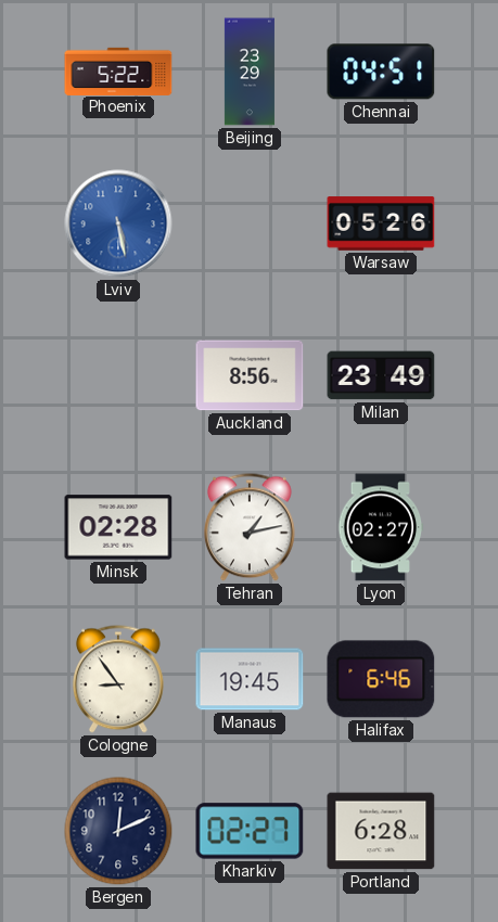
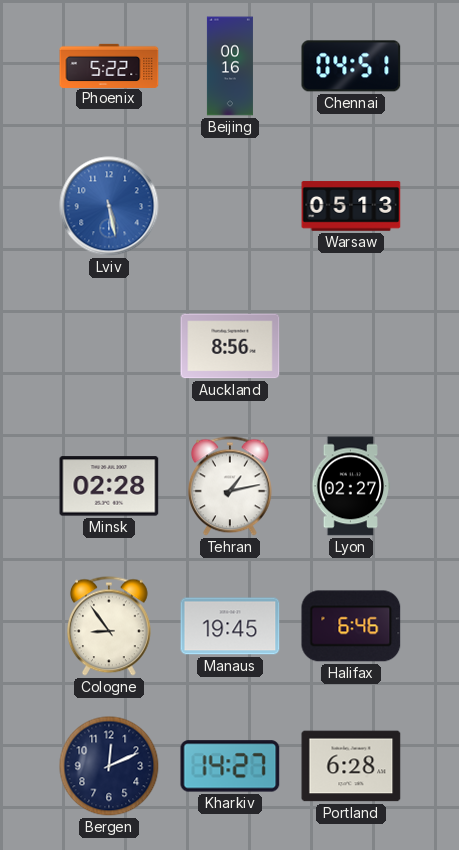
Beijing: 23:29 -> 00:16
Warsaw: 05:26 -> 05:13
Milan: 23:49 -> none
Kharkiv: 02:27 -> 14:27
